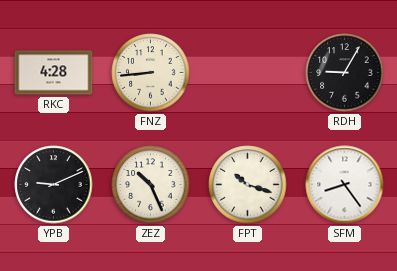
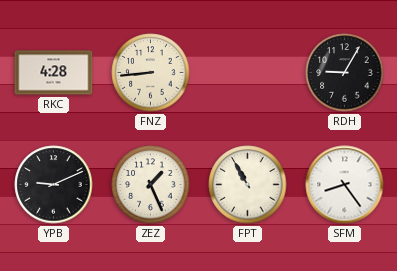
ZEZ: 10:26 -> 1:26
FPT: 10:18 -> 10:55
